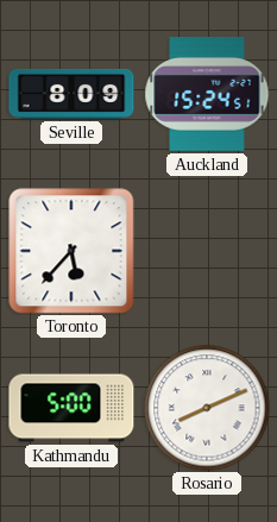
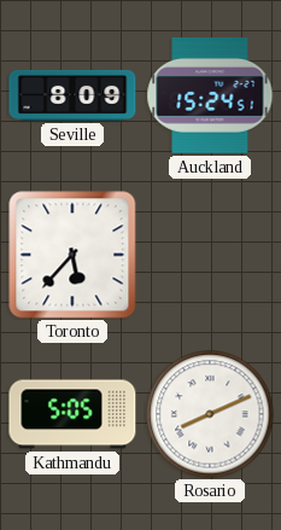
Kathmandu: 5:00 -> 5:05
